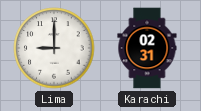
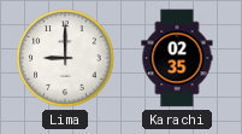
Karachi: 02:31 -> 02:35
